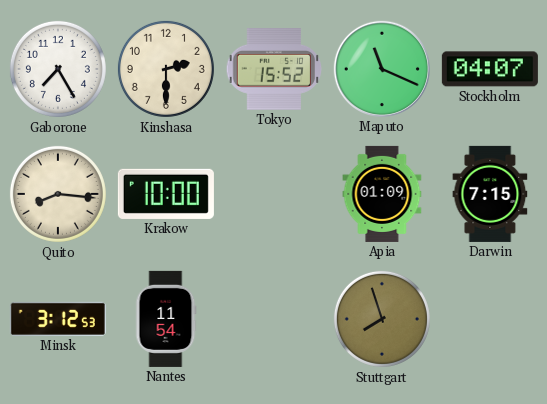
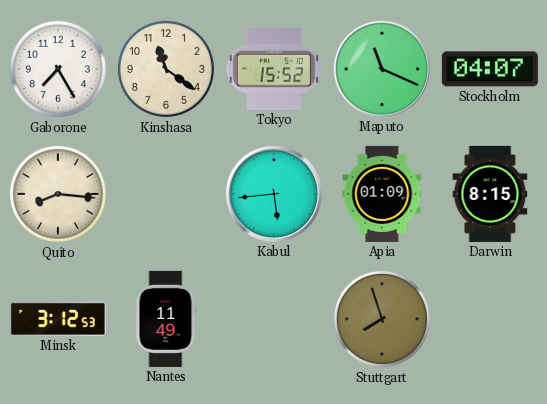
Kinshasa: 2:30 -> 11:21
Krakow: 10:00 -> none
Kabul: none -> 5:44
Darwin: 7:15 -> 8:15
Nantes: 11:54 -> 11:49
